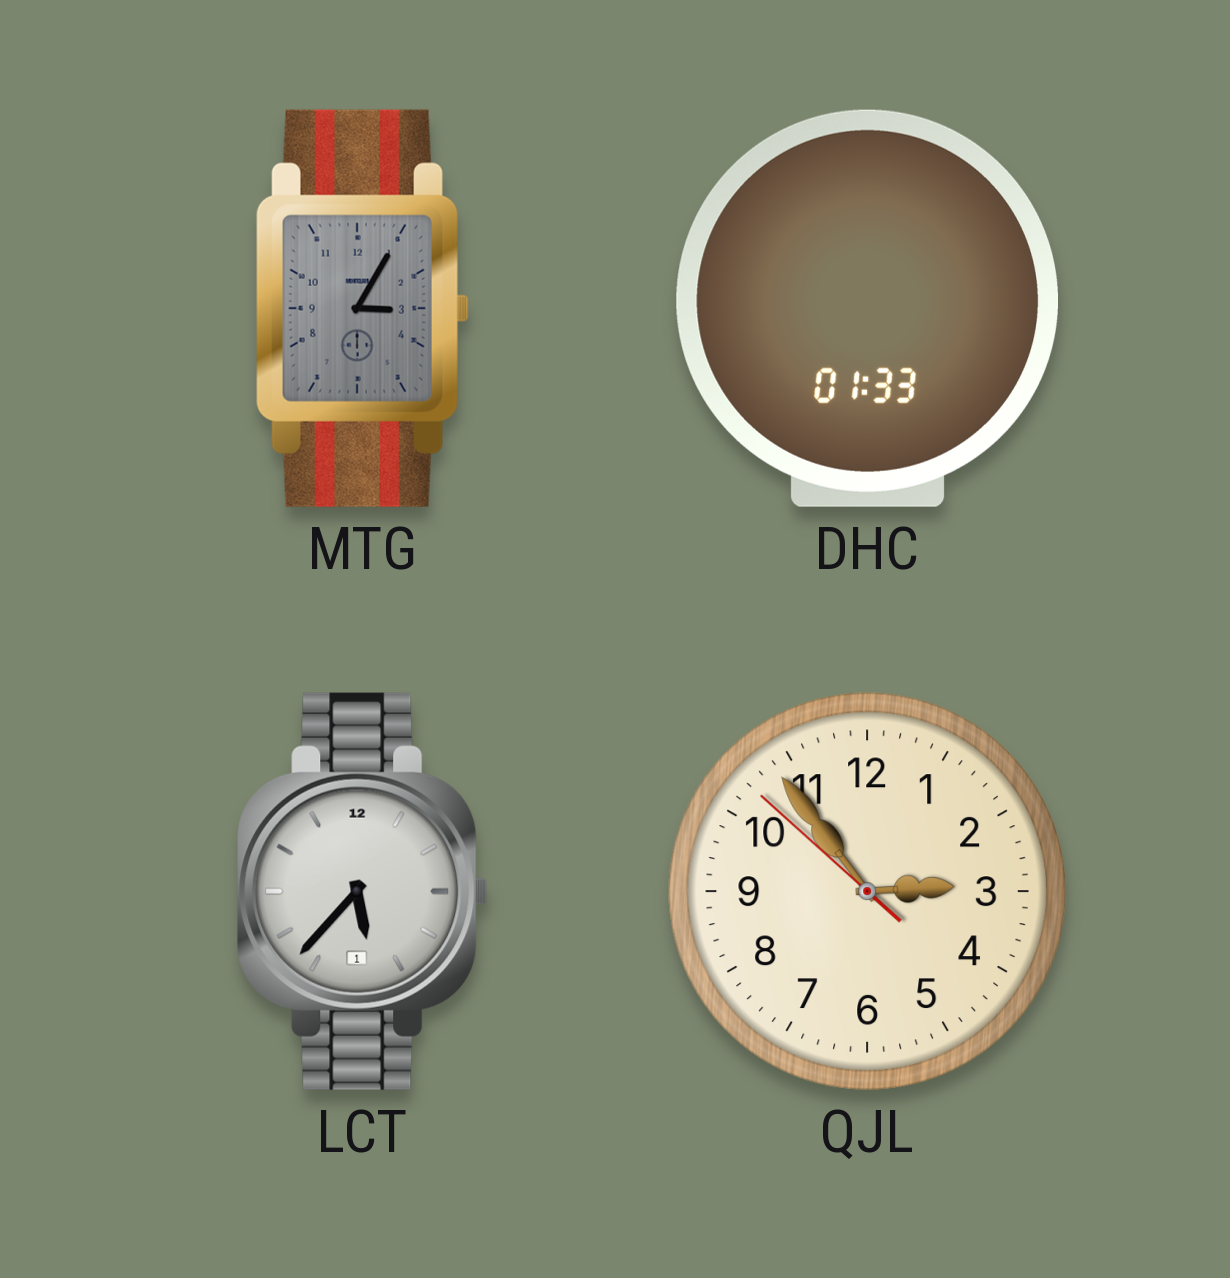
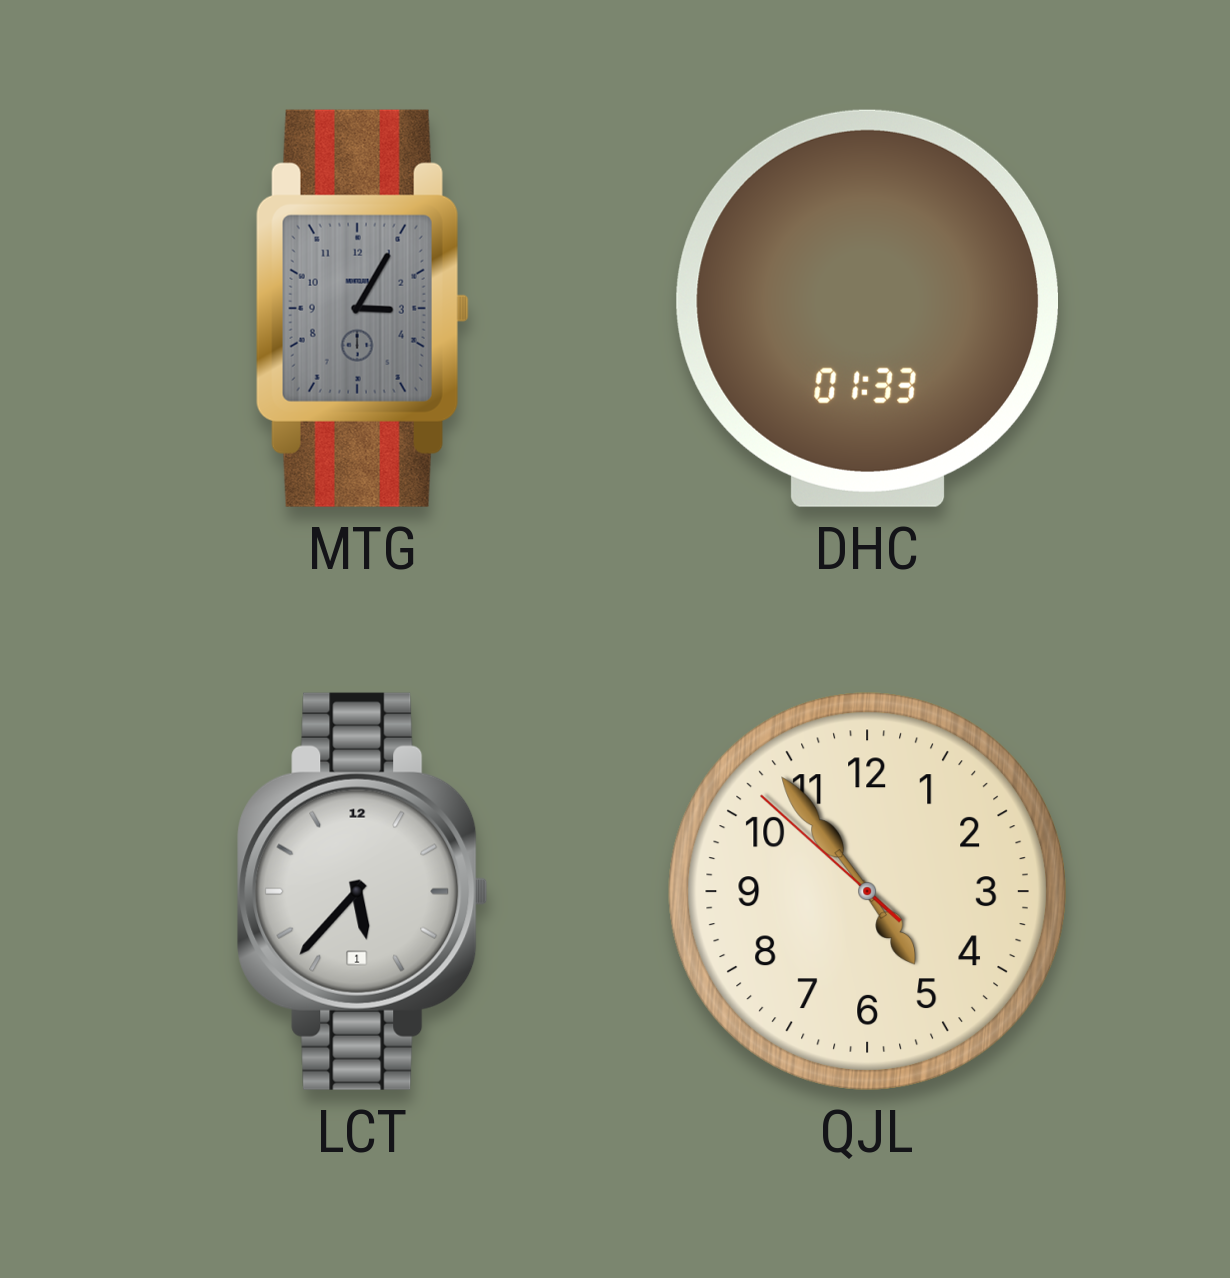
QJL: 2:53 -> 4:53
